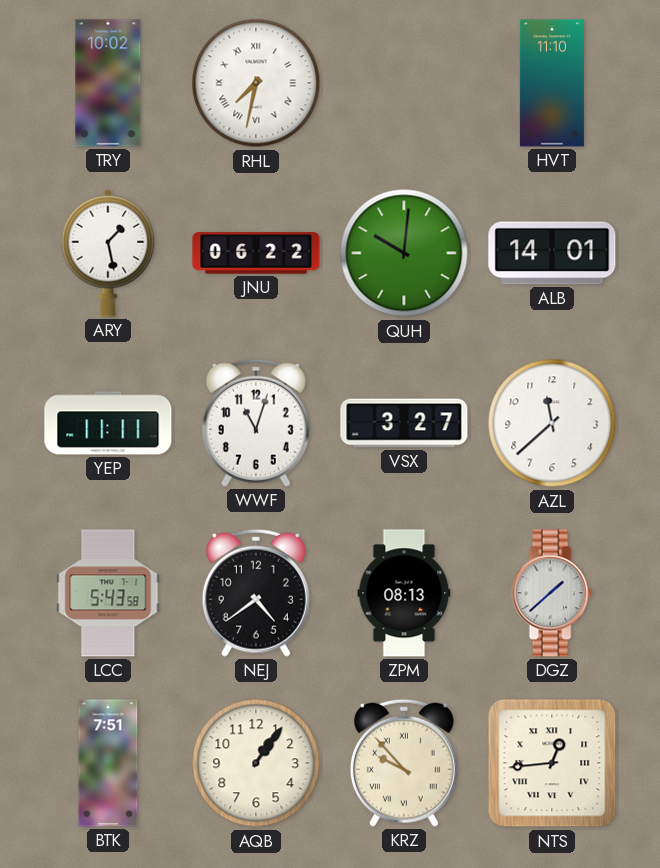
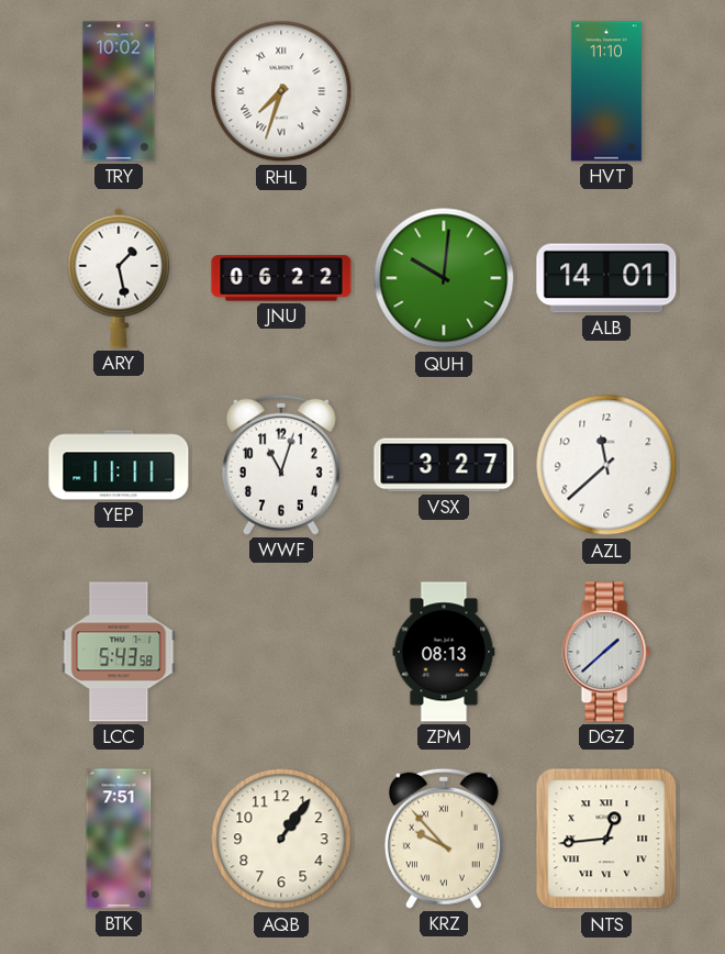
RHL: 7:32 -> 7:33
NEJ: 4:39 -> none
